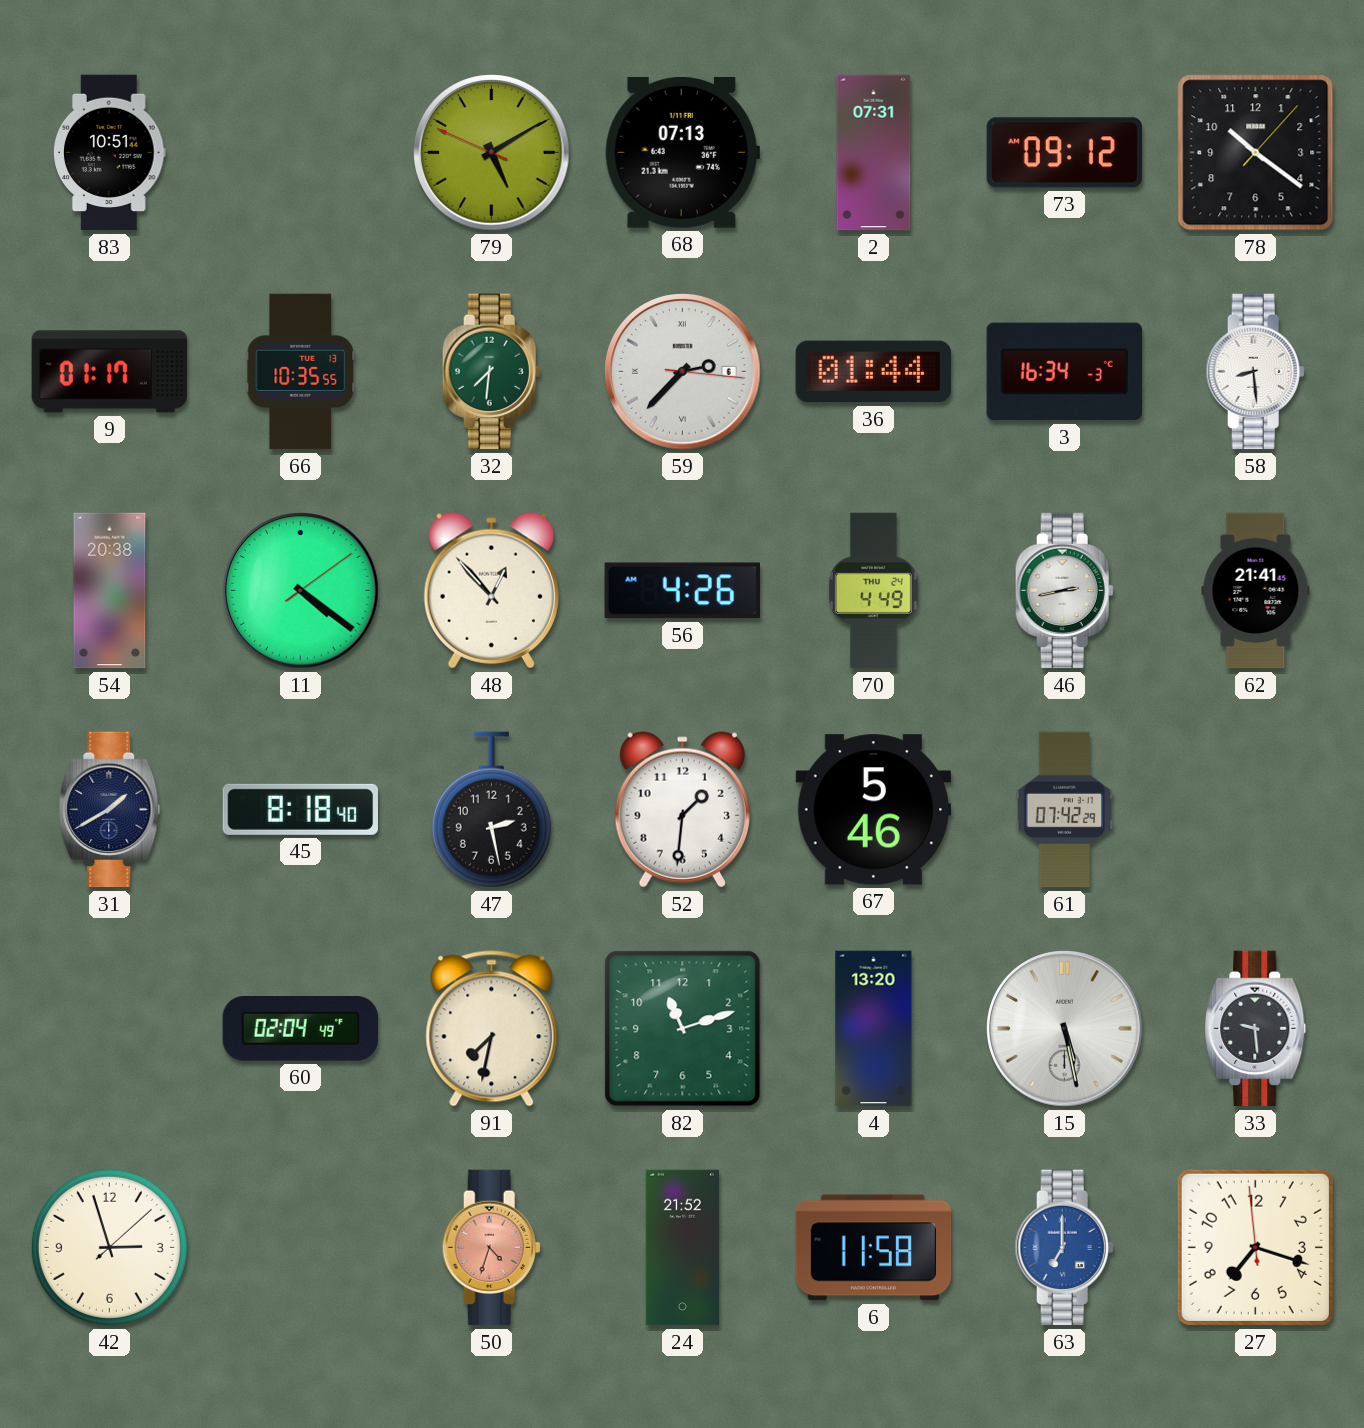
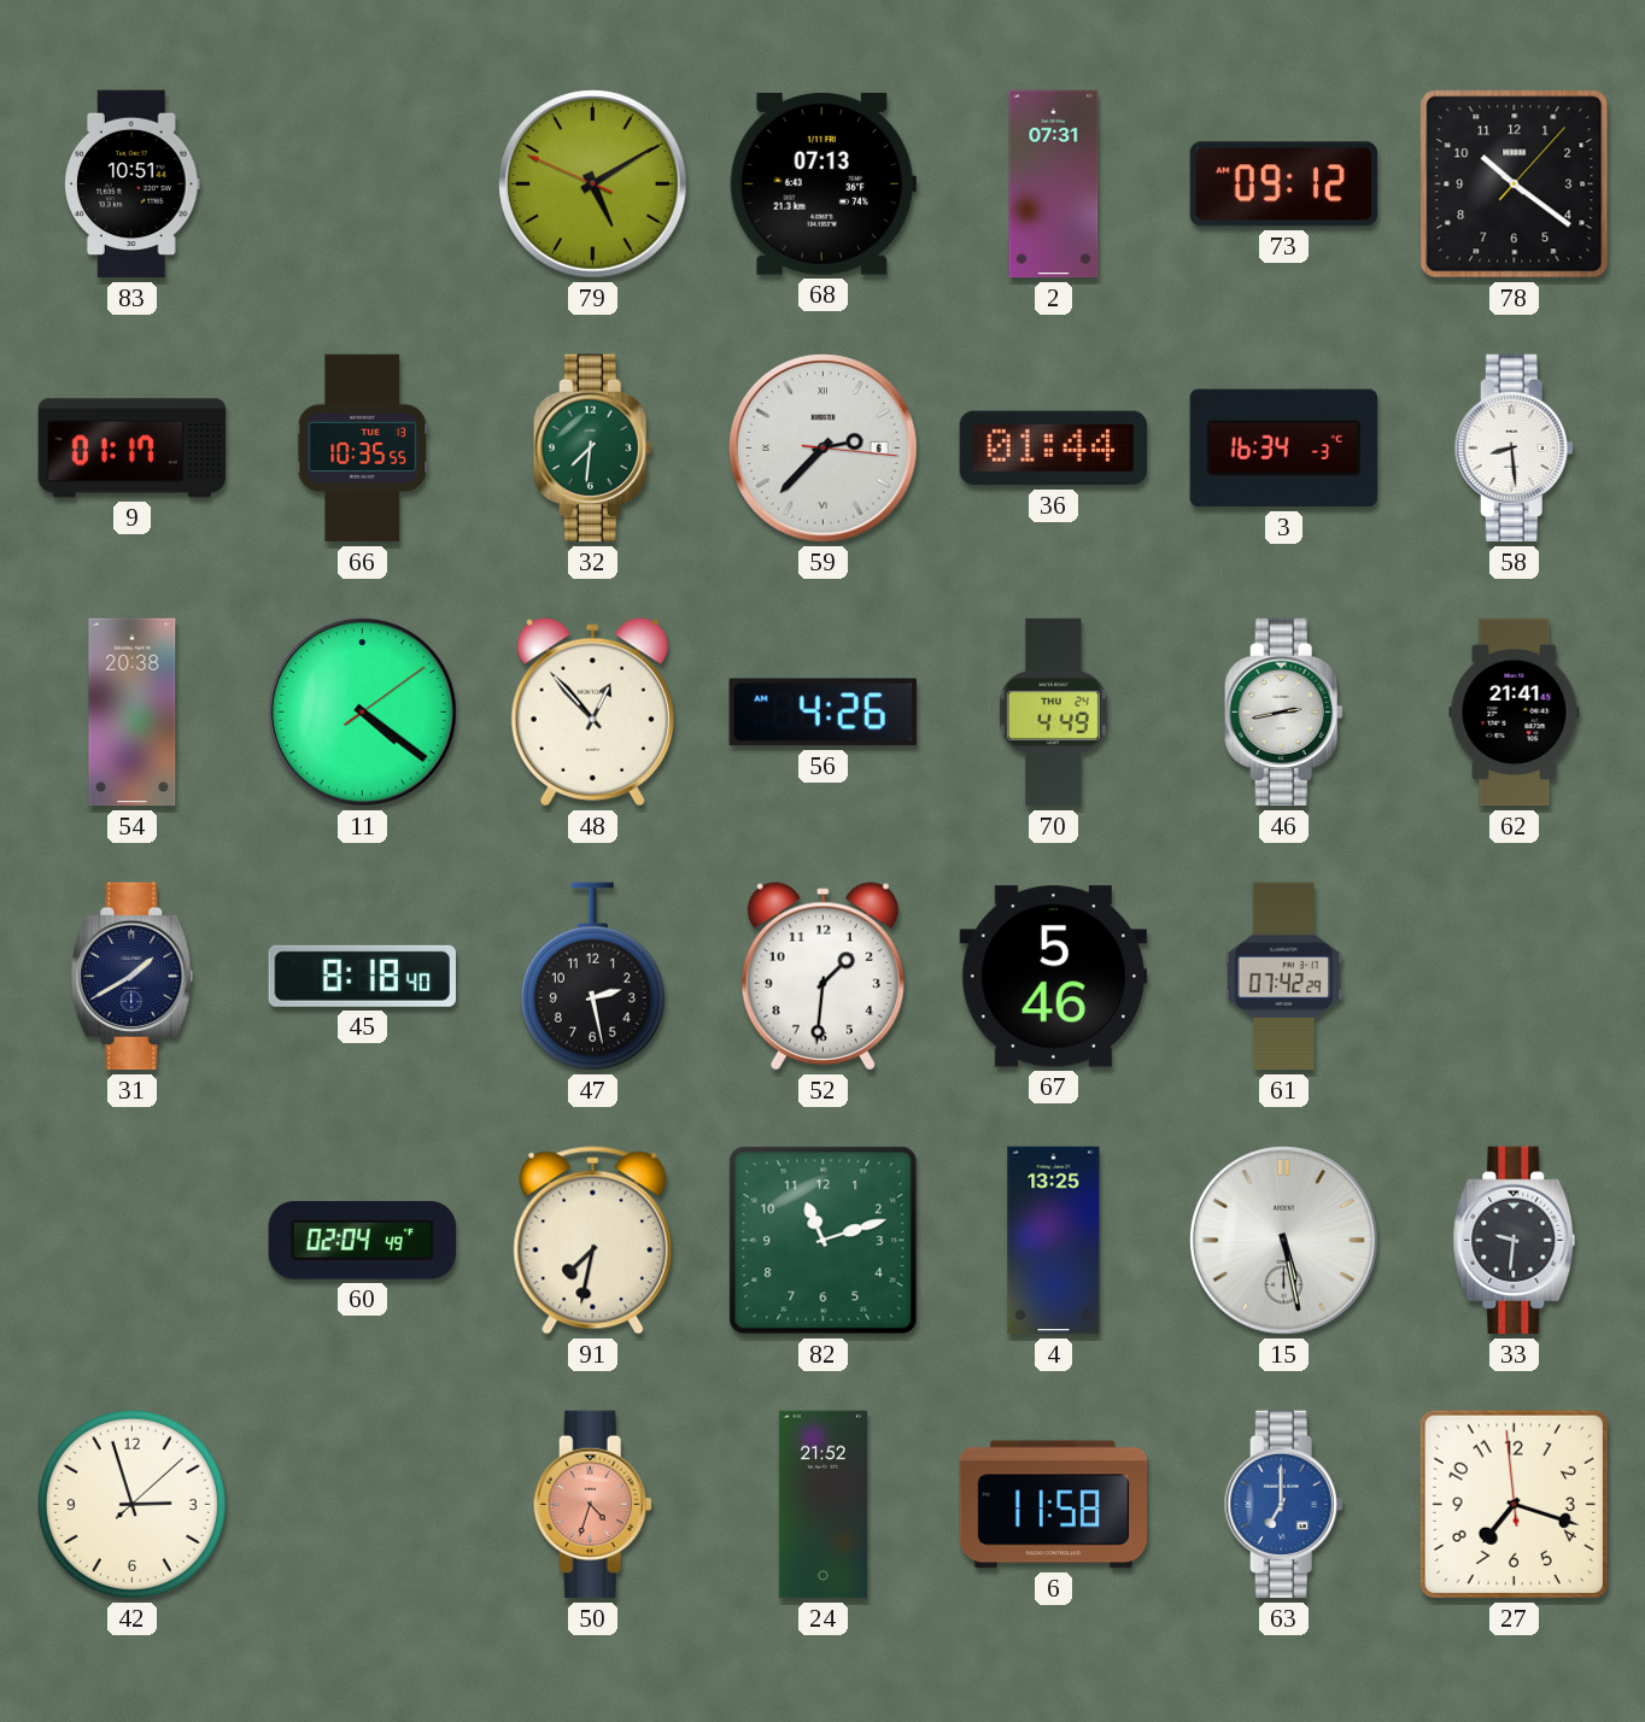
4: 13:20 -> 13:25
33: 9:29 -> 9:31
